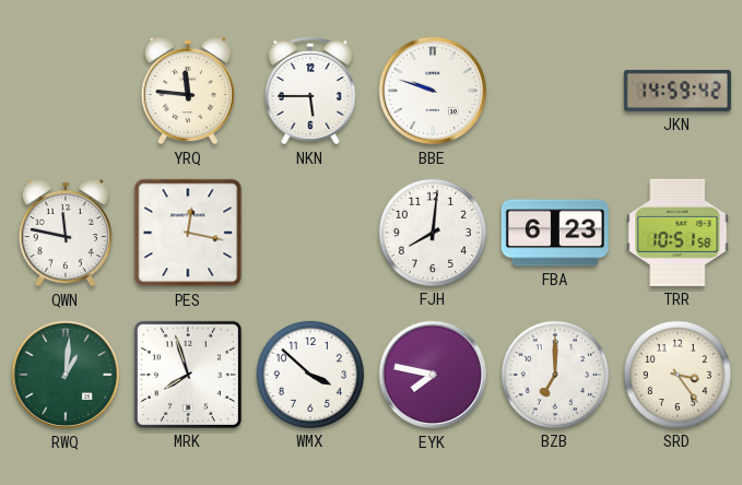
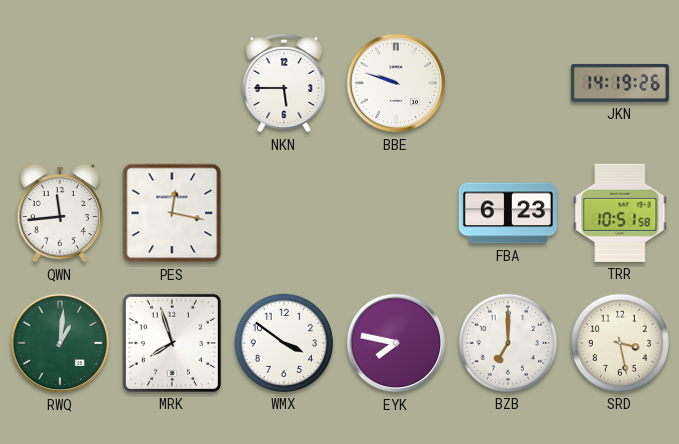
YRQ: 11:46 -> none
JKN: 14:59 -> 14:19
QWN: 11:47 -> 11:44
FJH: 8:01 -> none
WMX: 3:52 -> 3:51
SRD: 3:24 -> 3:28
